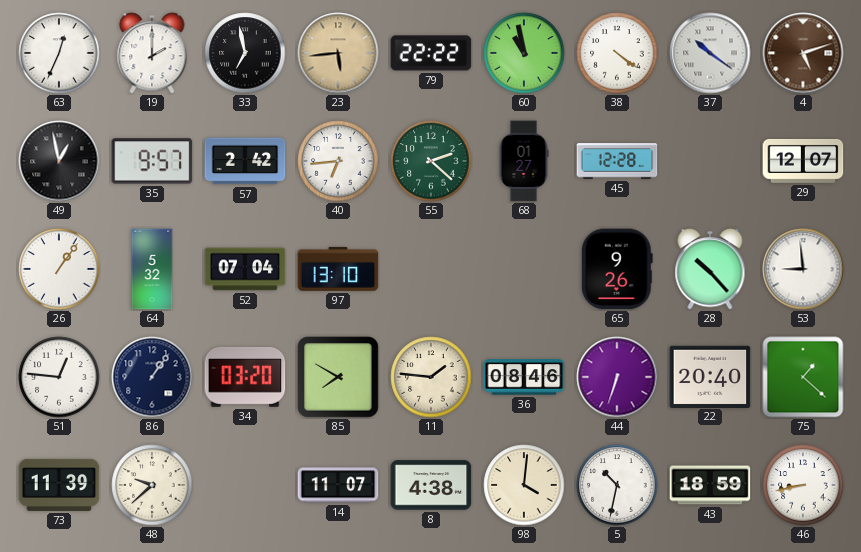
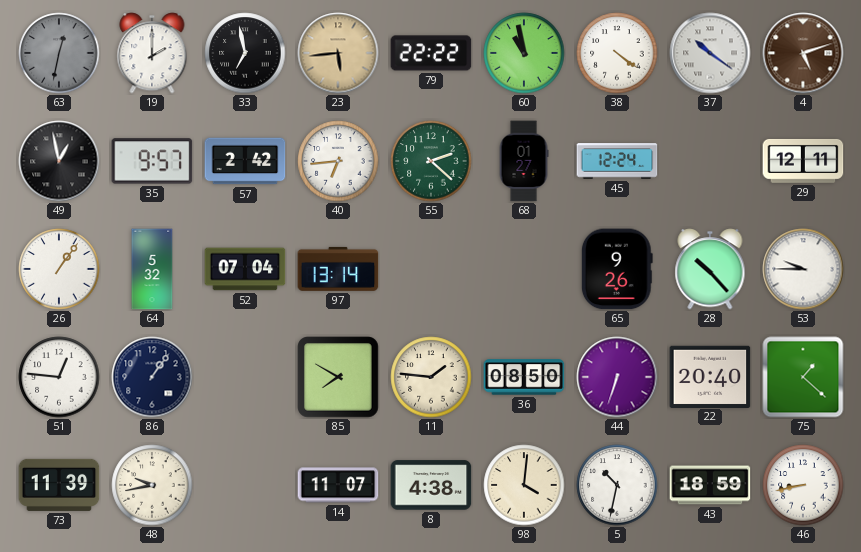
63: 12:34 -> 12:32
63 dial: white -> grey
45: 12:28 -> 12:24
29: 12:07 -> 12:11
97: 13:10 -> 13:14
53: 8:59 -> 9:45
34: 03:20 -> none
36: 08:46 -> 08:50
48: 9:38 -> 9:43
